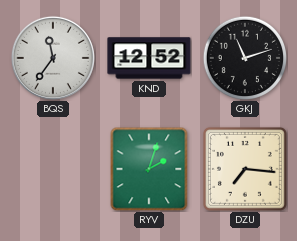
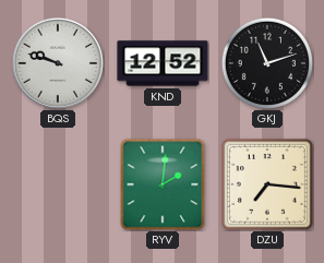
BQS: 11:36 -> 9:48
RYV: 2:03 -> 2:01
